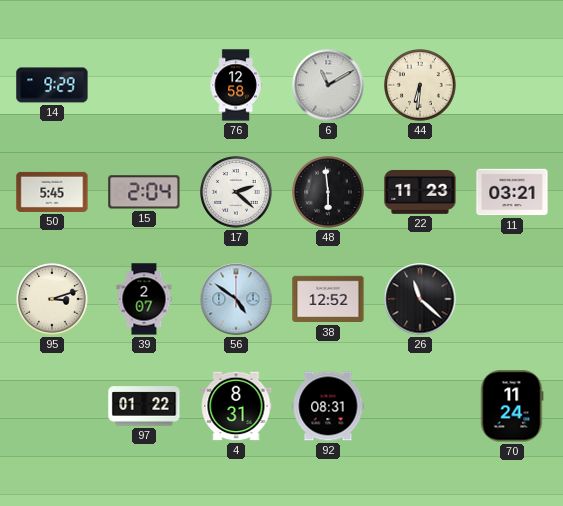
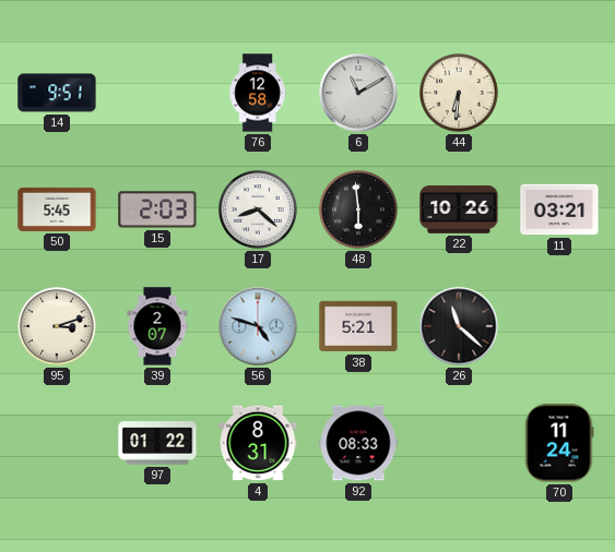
14: 9:29 -> 9:51
15: 2:04 -> 2:03
17: 2:22 -> 8:22
22: 11:23 -> 10:26
56: 4:51 -> 4:48
38: 12:52 -> 5:21
92: 08:31 -> 08:33
